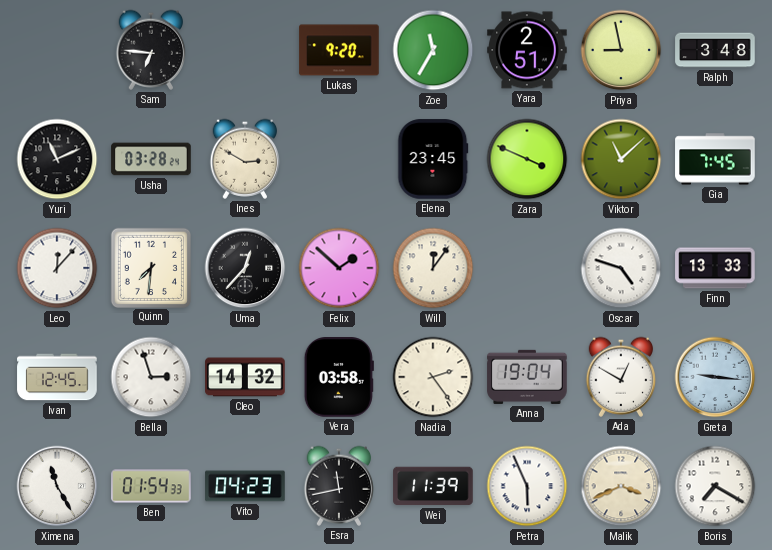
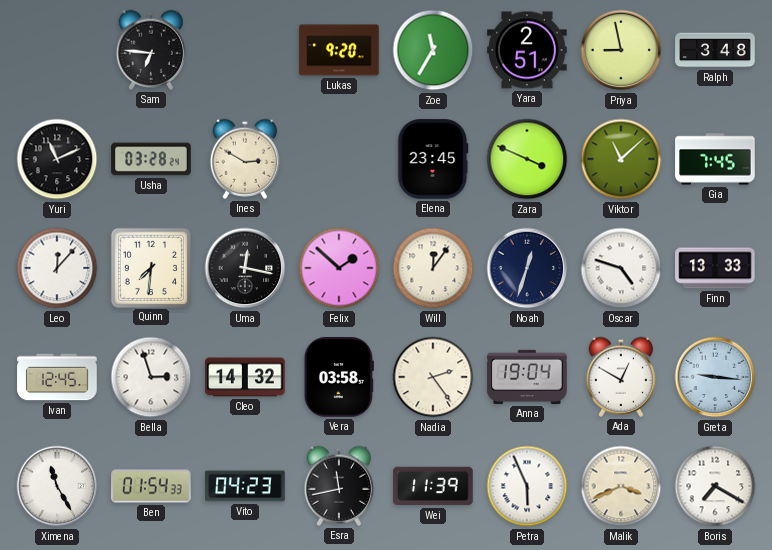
Uma: 12:37 -> 12:17
Noah: none -> 12:33
